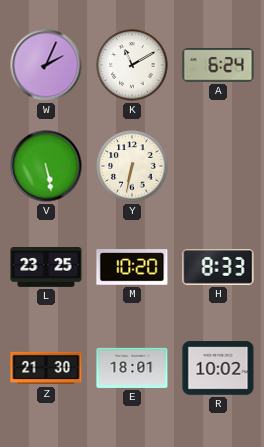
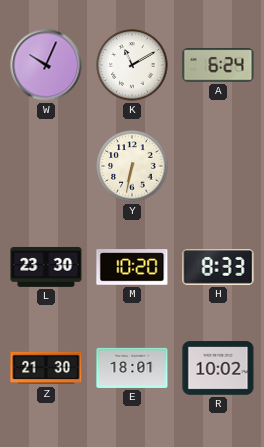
W: 2:04 -> 10:04
V: 5:28 -> none
L: 23:25 -> 23:30
